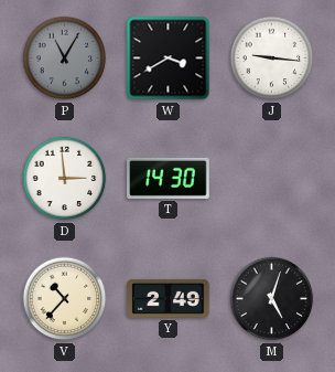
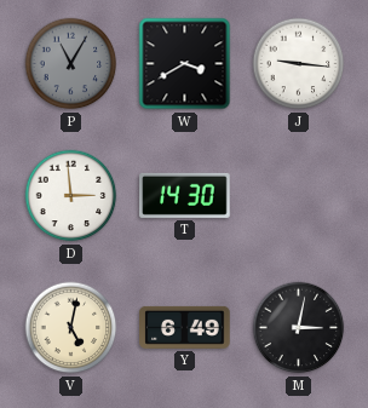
V: 10:37 -> 5:02
Y: 2:49 -> 6:49
M: 5:03 -> 3:02
